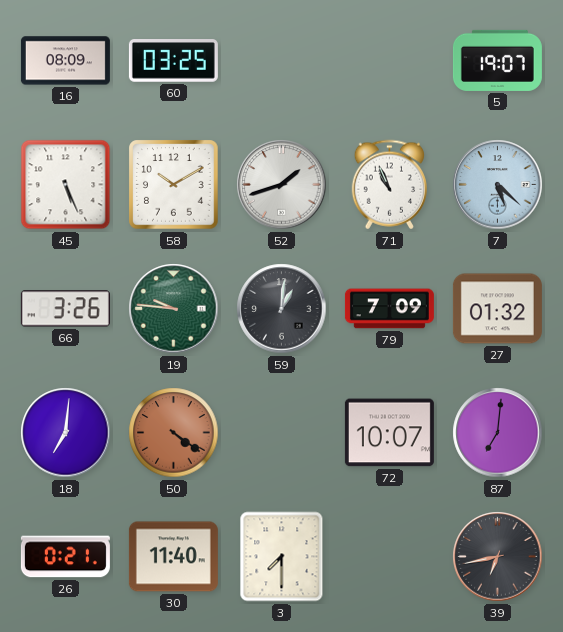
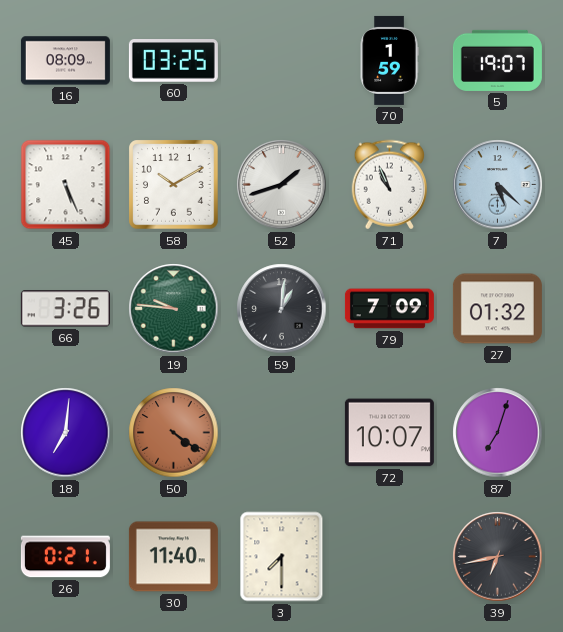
70: none -> 1:59
87: 7:01 -> 7:03
